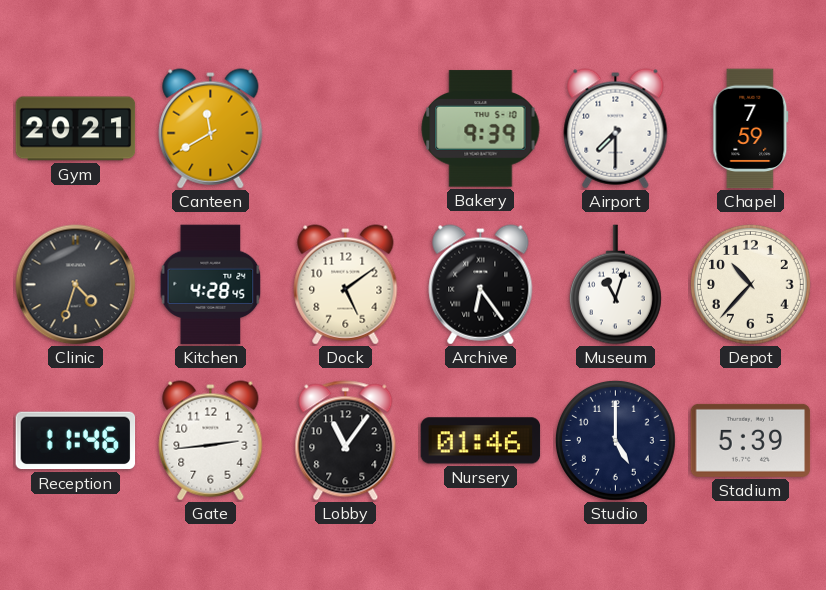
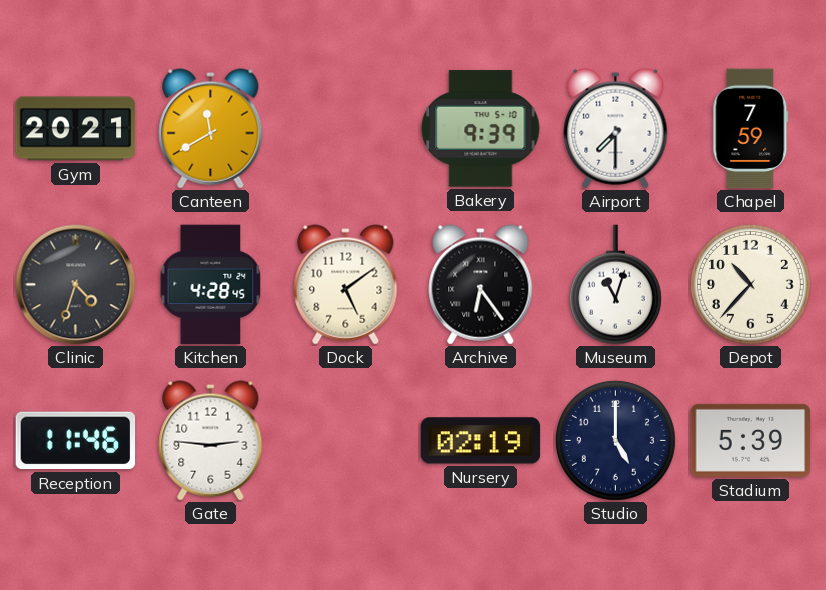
Gate: 2:44 -> 2:46
Lobby: 11:06 -> none
Nursery: 01:46 -> 02:19
